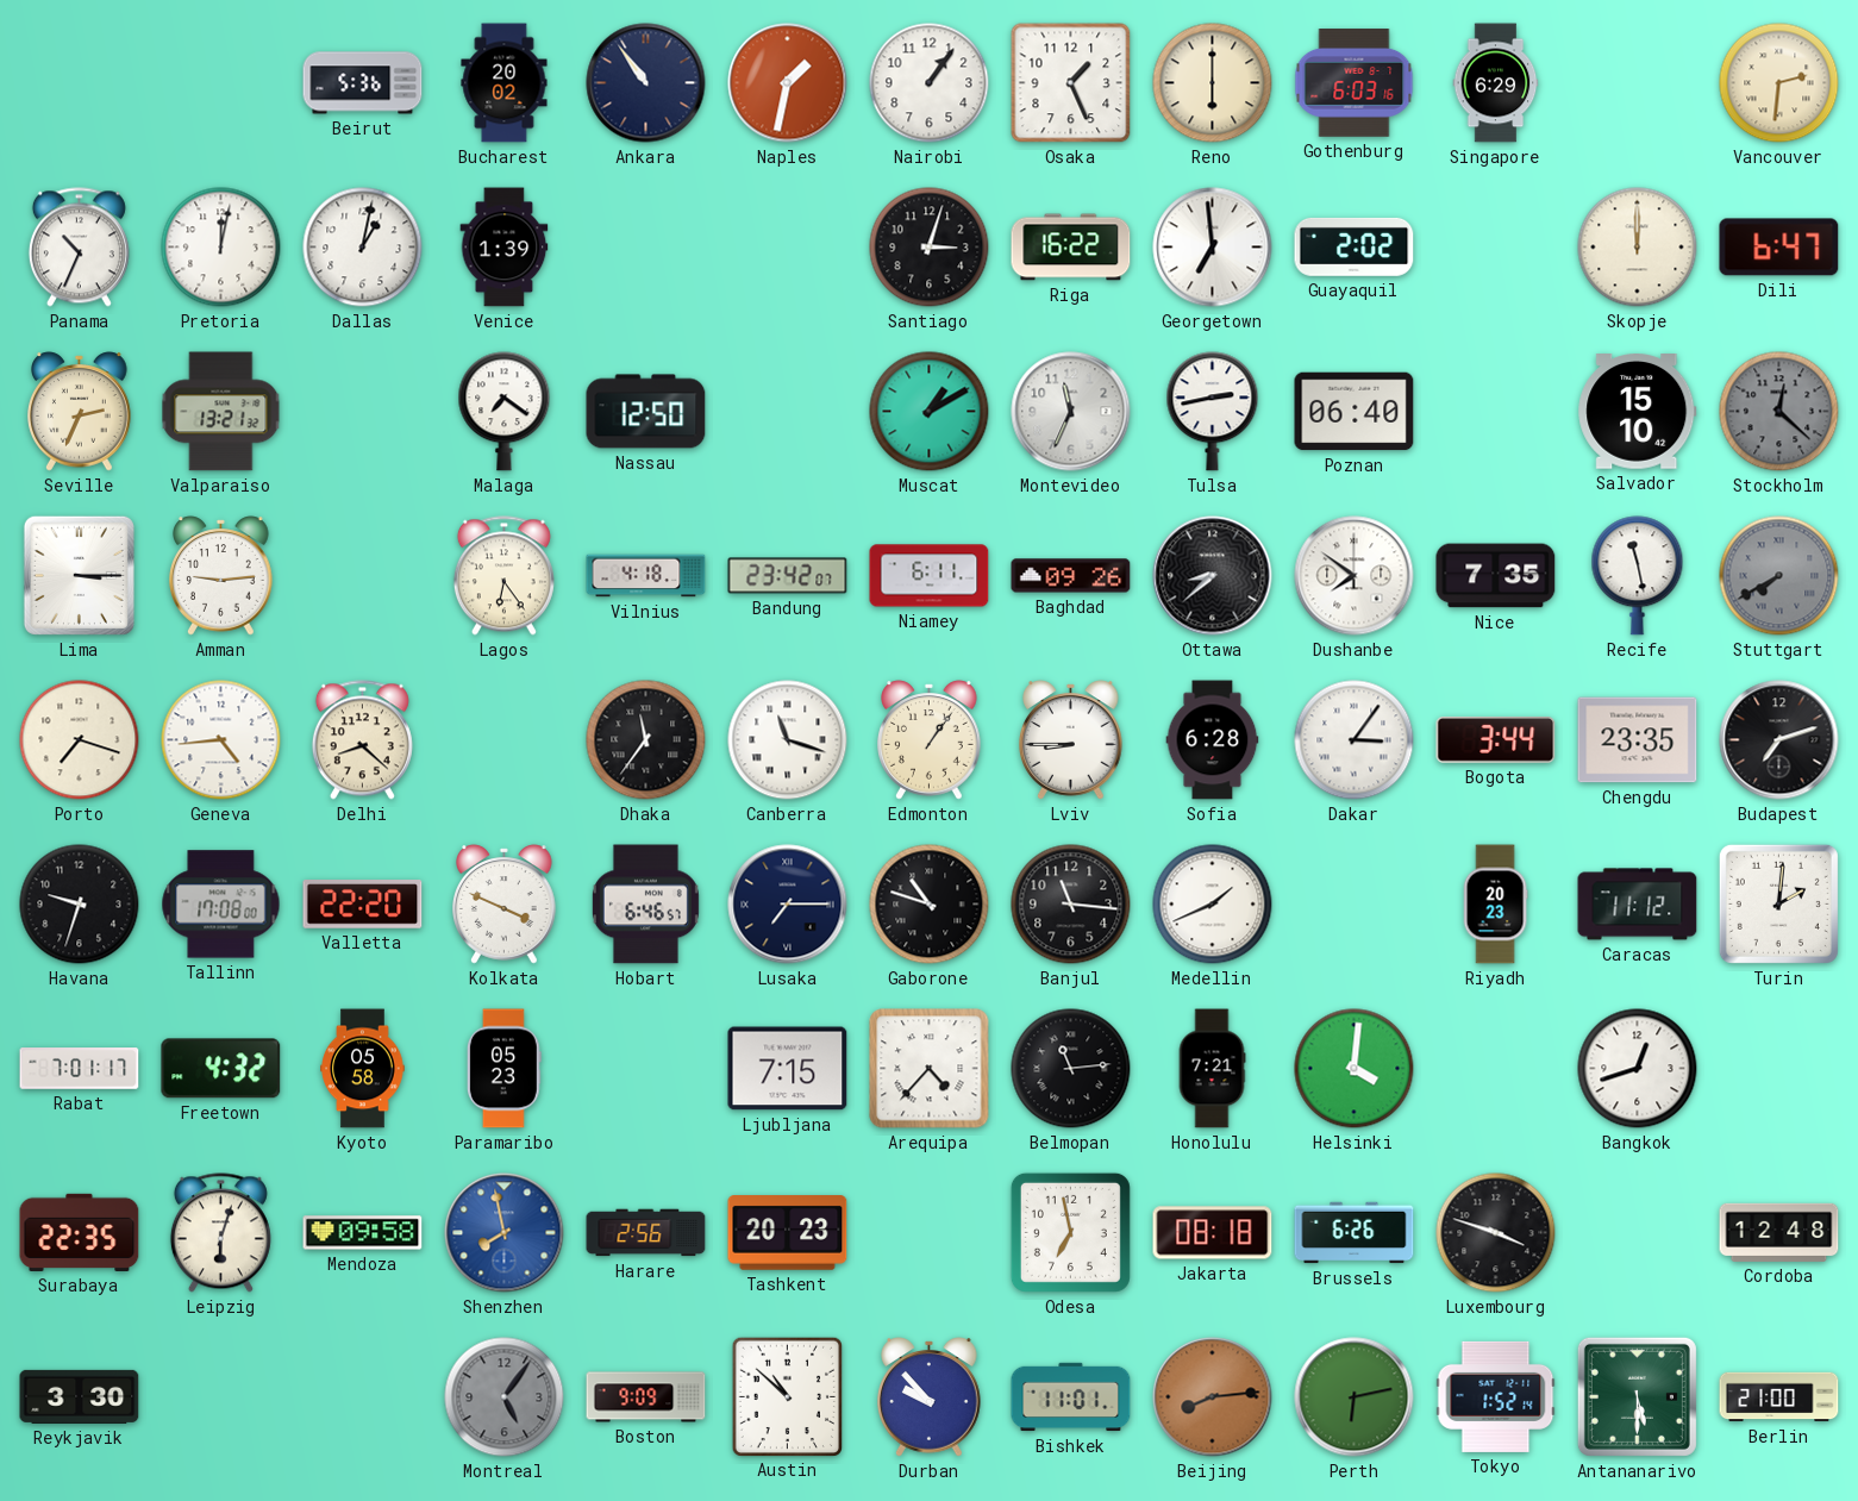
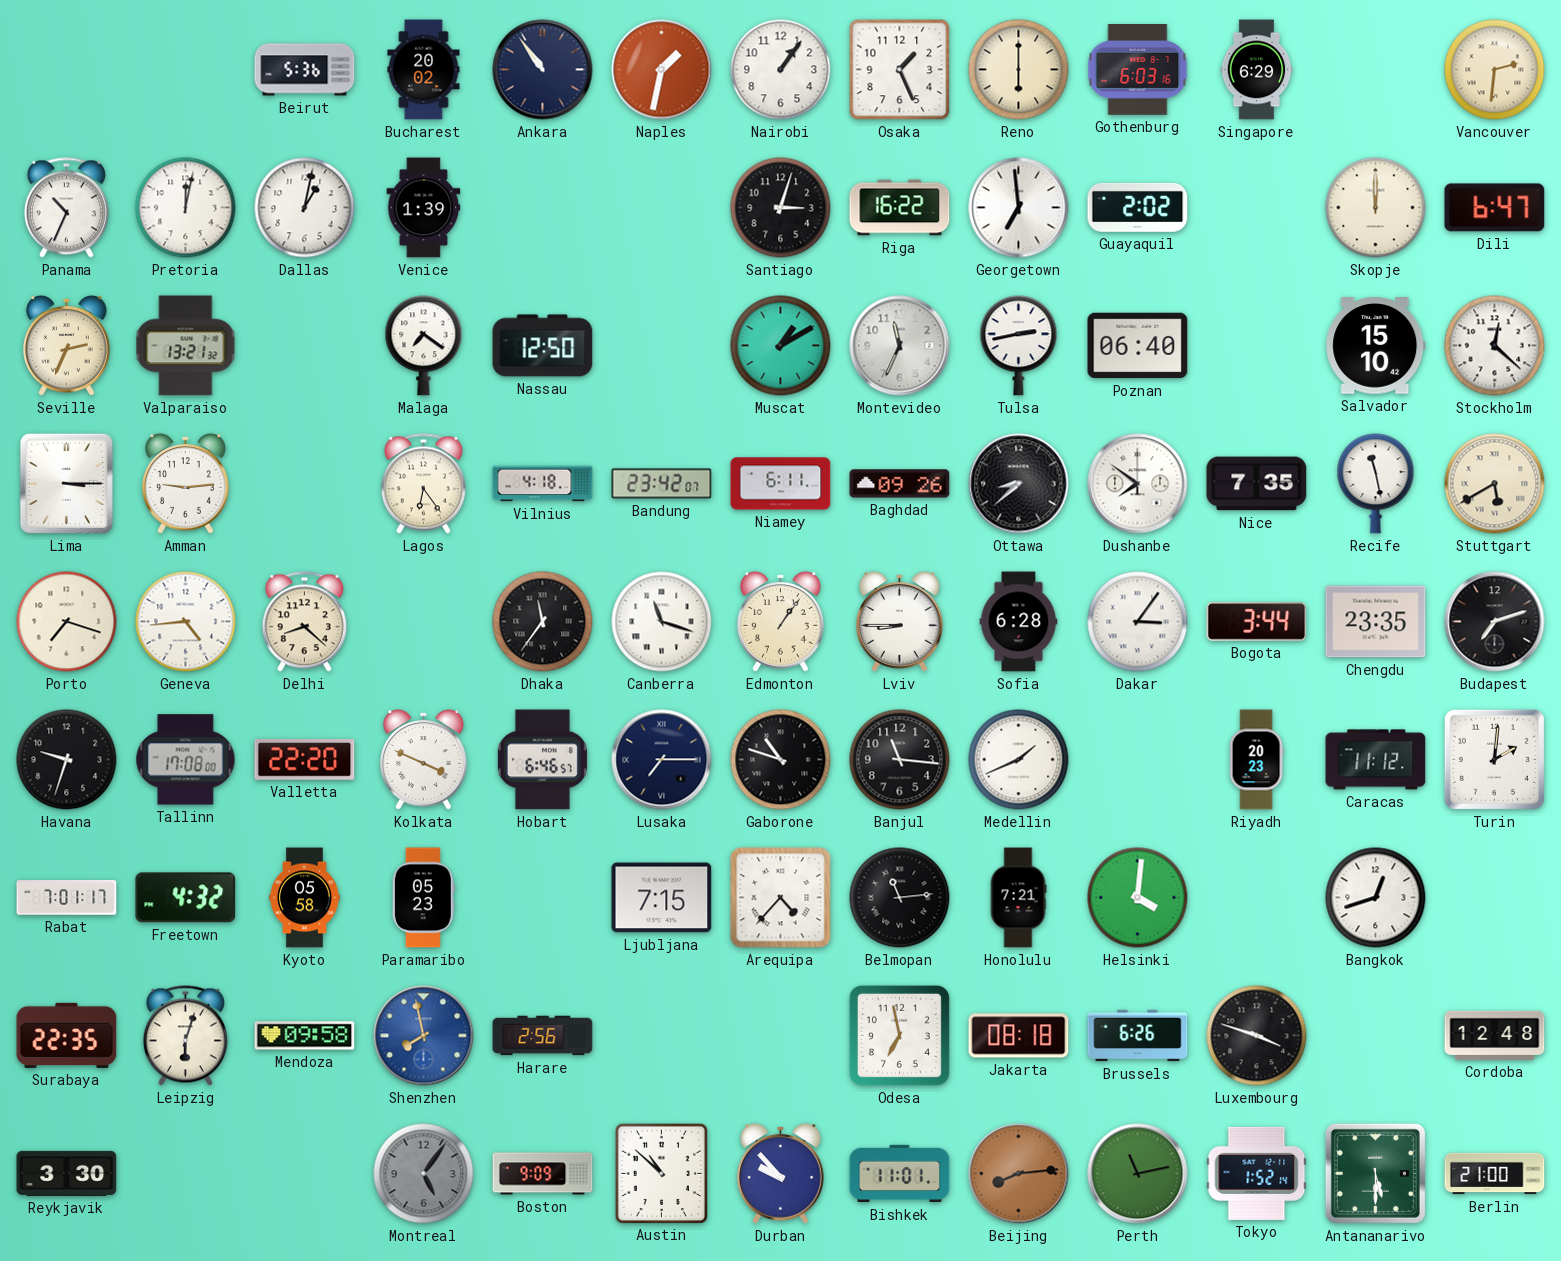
Stockholm dial: grey -> white
Stuttgart: 7:40 -> 5:40
Stuttgart dial: grey -> cream
Tashkent: 20:23 -> none
Perth: 6:13 -> 11:13
